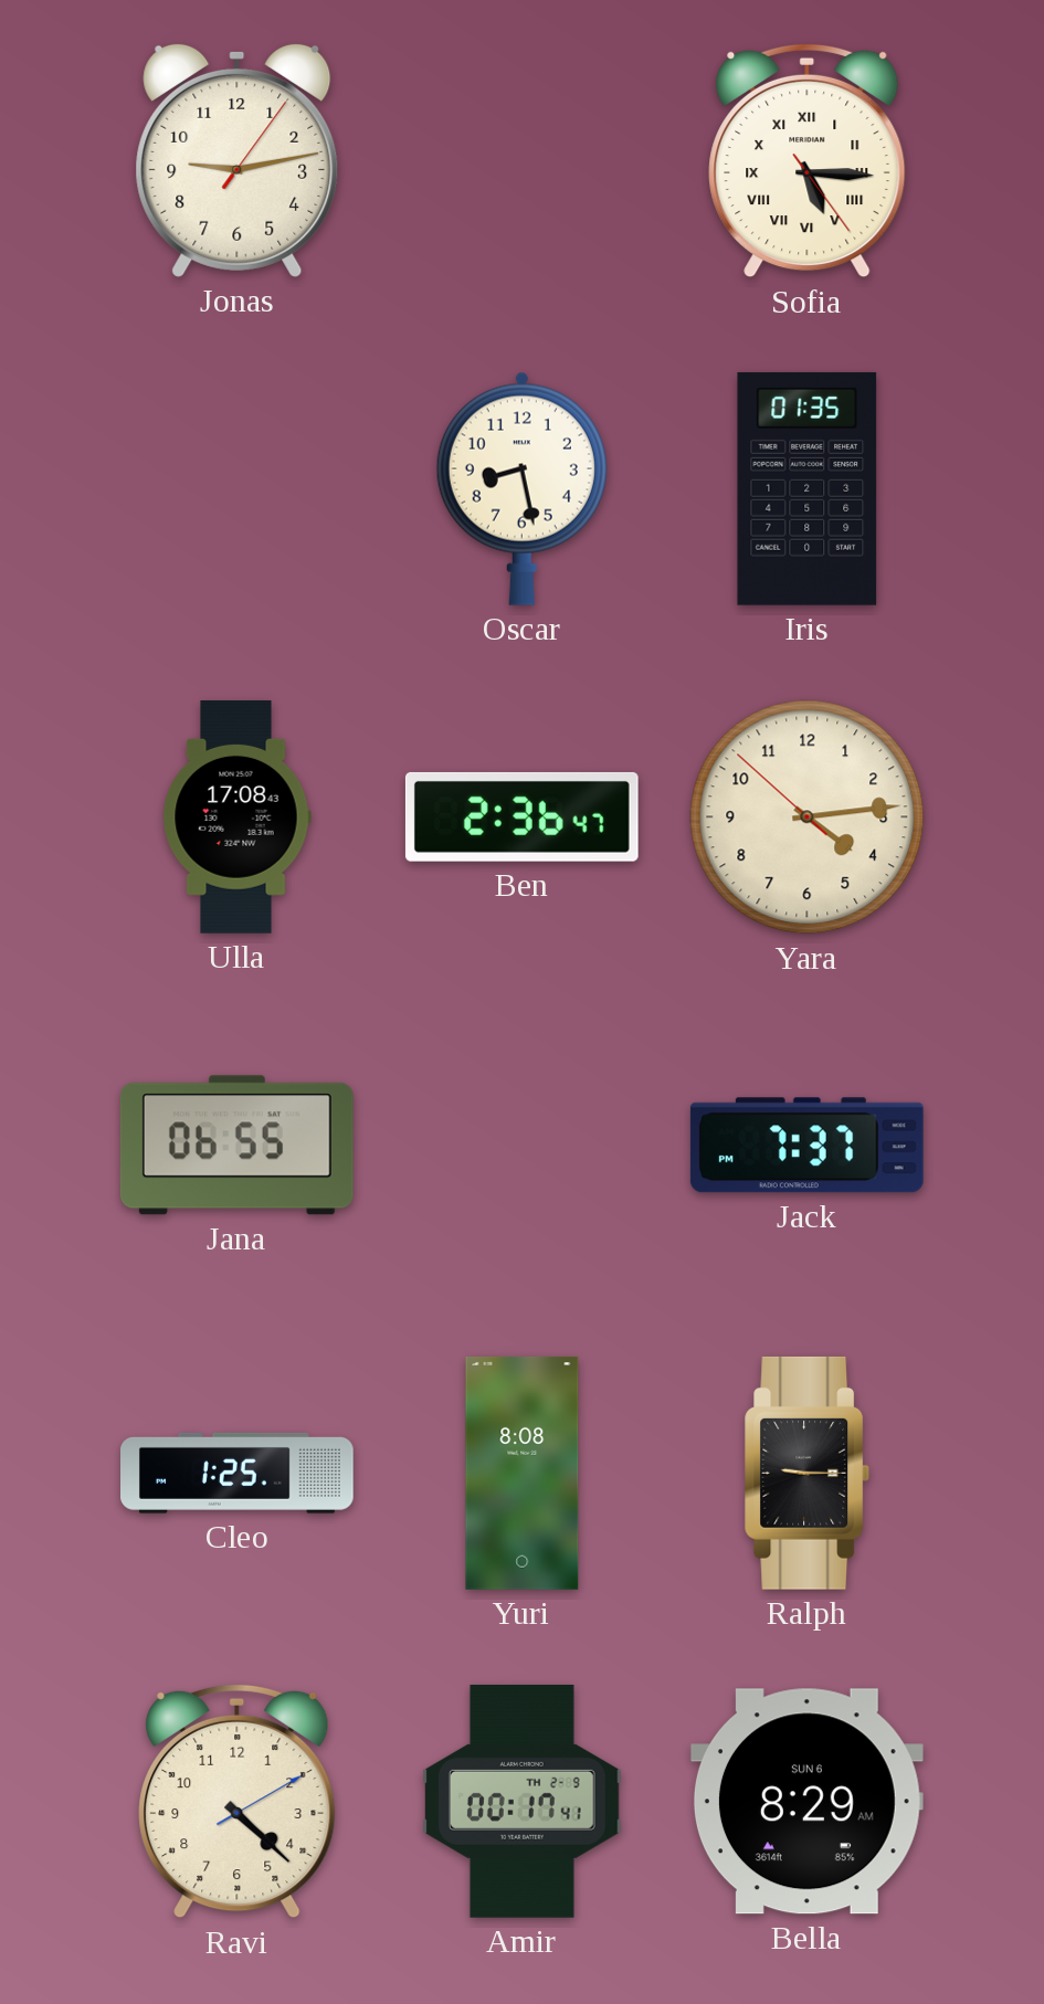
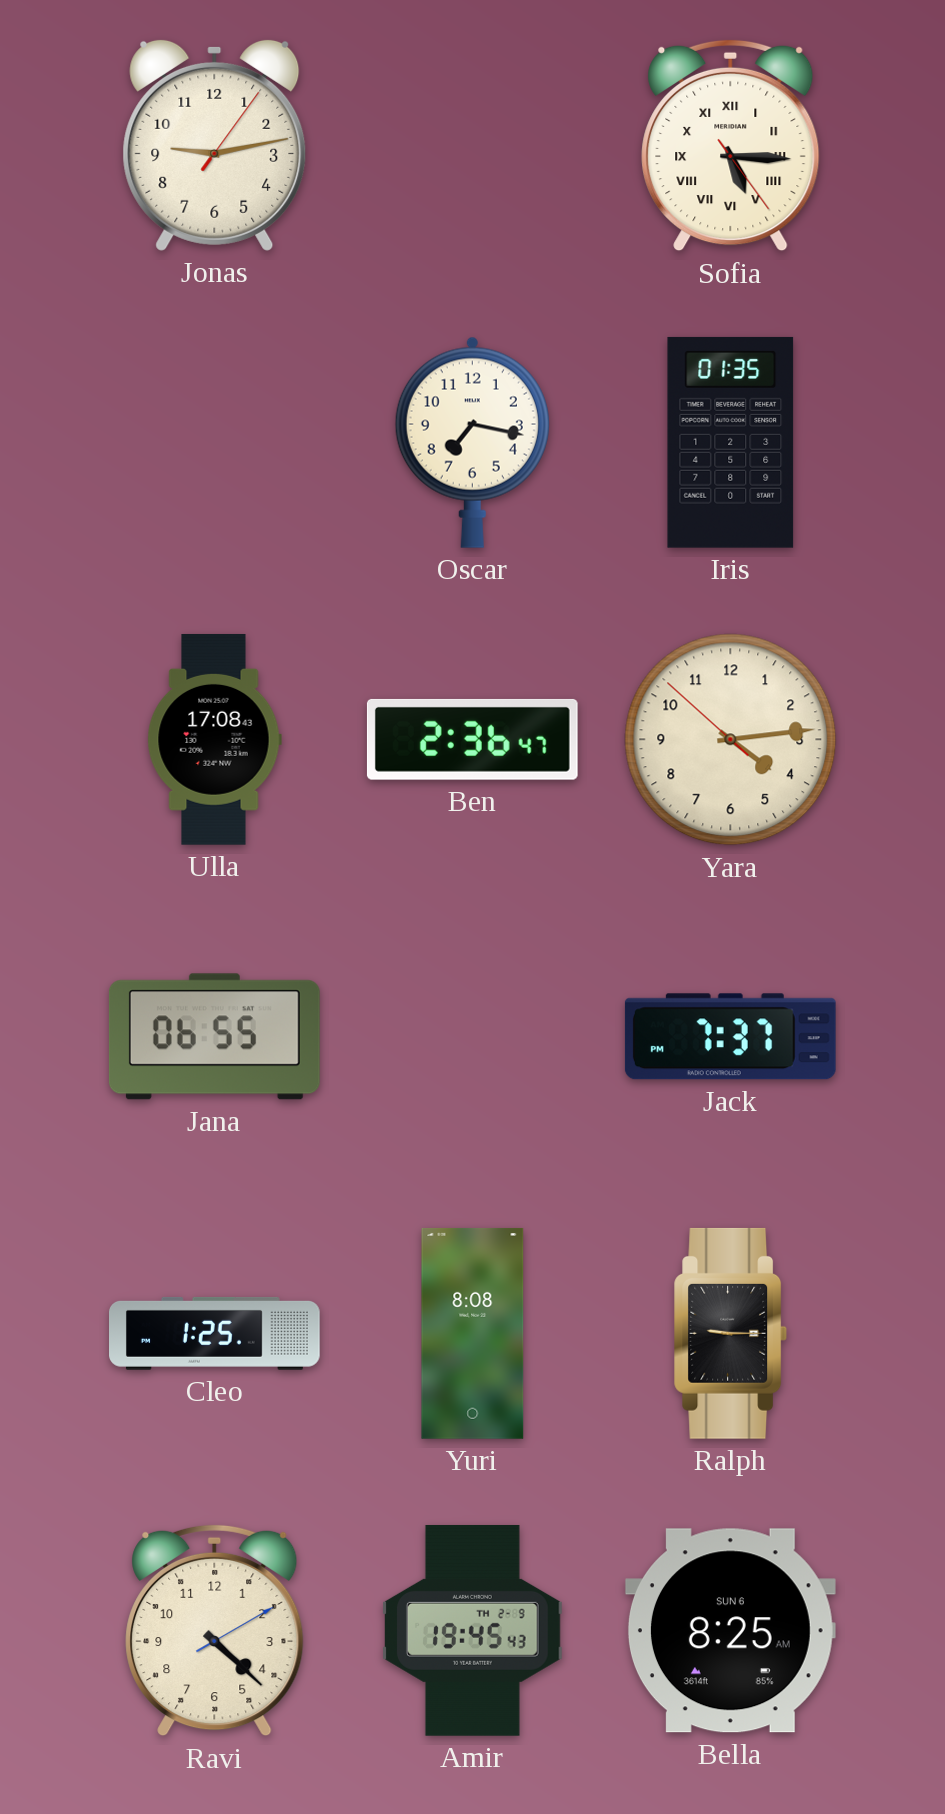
Oscar: 8:28 -> 7:17
Amir: 00:17 -> 19:45
Bella: 8:29 -> 8:25
